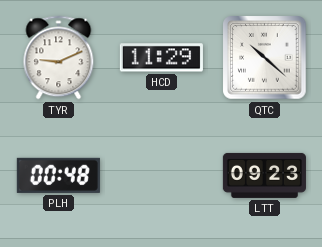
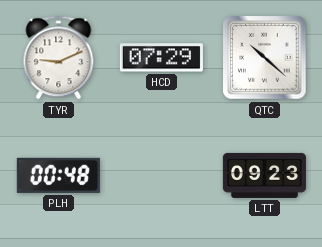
HCD: 11:29 -> 07:29
